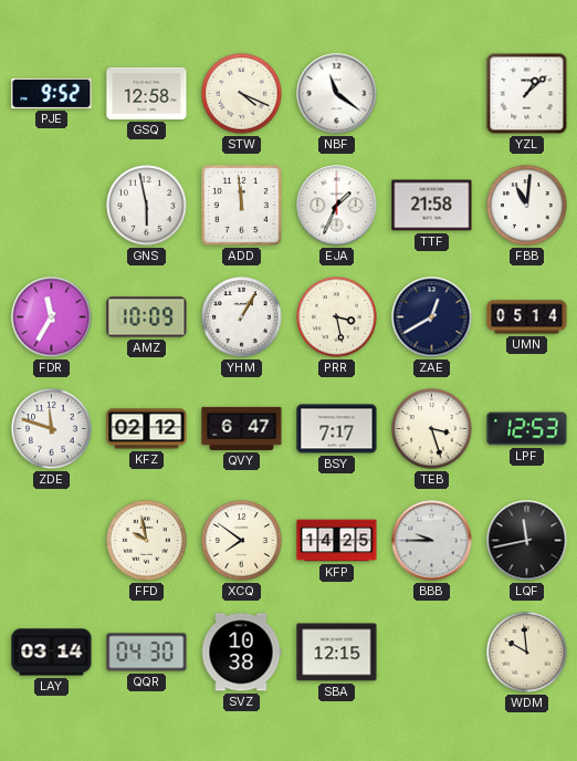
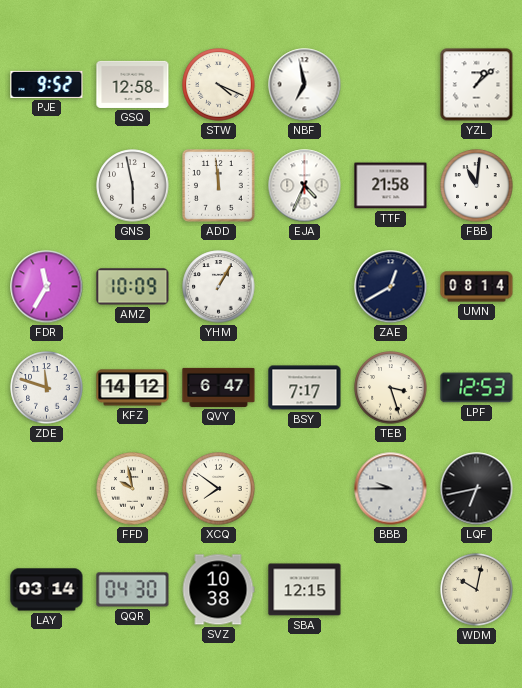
NBF: 11:21 -> 6:58
EJA: 1:34 -> 4:34
PRR: 3:28 -> none
UMN: 05:14 -> 08:14
KFZ: 02:12 -> 14:12
KFP: 14:25 -> none
LQF: 11:43 -> 6:43
WDM: 9:59 -> 10:02
